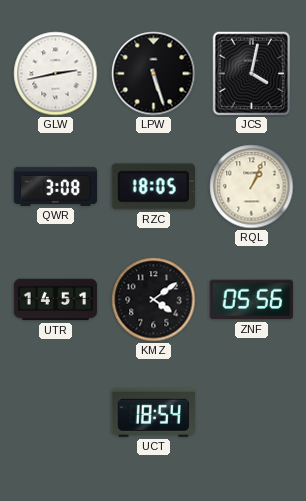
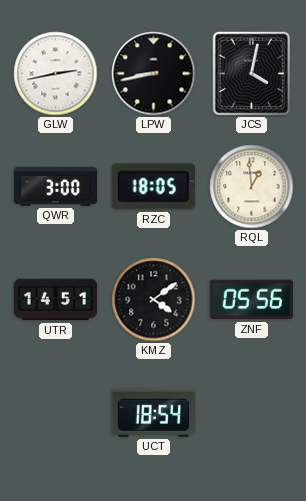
LPW: 5:27 -> 8:43
QWR: 3:08 -> 3:00
RQL: 1:04 -> 12:59
